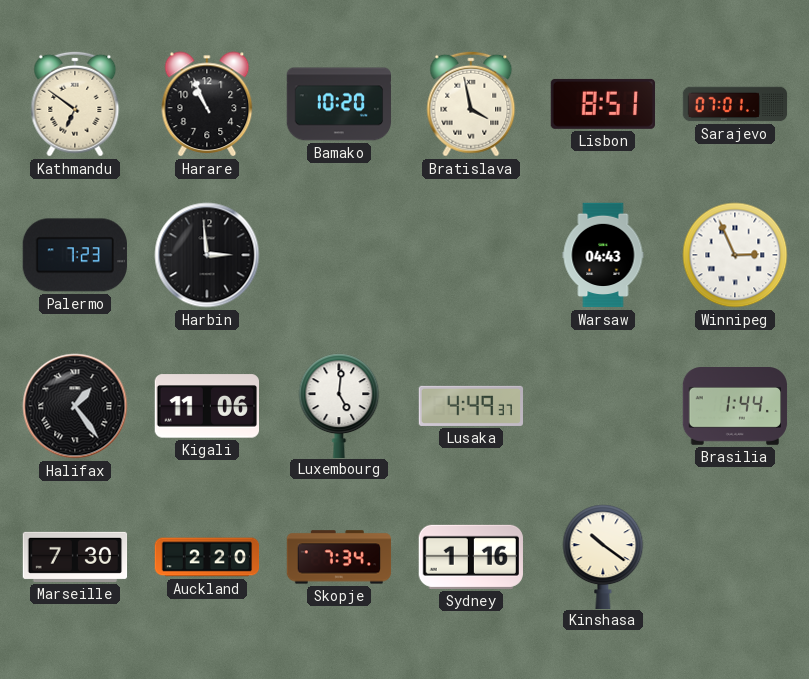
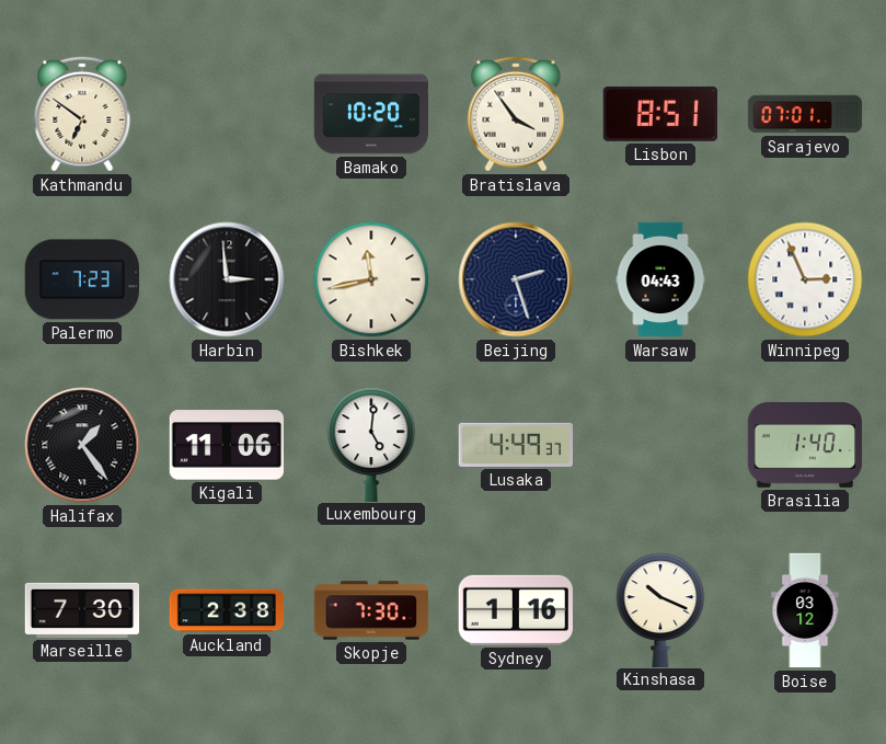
Harare: 10:56 -> none
Bratislava: 3:58 -> 3:54
Bishkek: none -> 11:43
Beijing: none -> 2:27
Brasilia: 1:44 -> 1:40
Auckland: 2:20 -> 2:38
Skopje: 7:34 -> 7:30
Kinshasa: 10:21 -> 10:19
Boise: none -> 03:12
